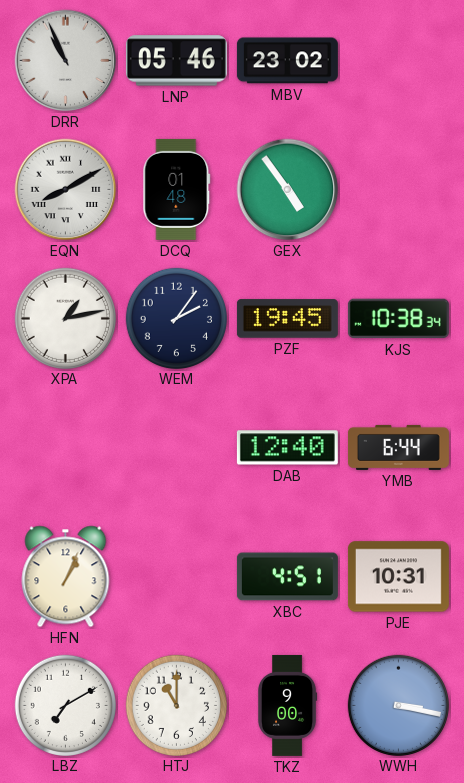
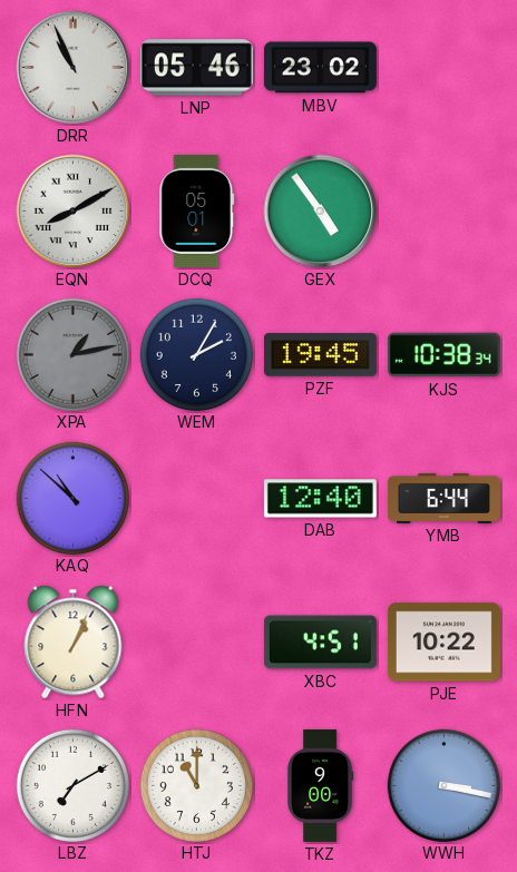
DCQ: 01:48 -> 05:01
XPA dial: white -> grey
WEM: 2:06 -> 2:05
KAQ: none -> 10:52
PJE: 10:31 -> 10:22
